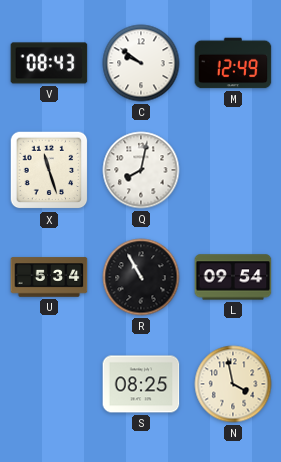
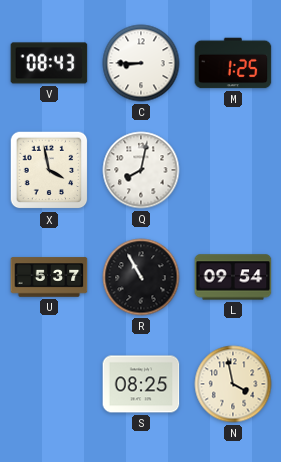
C: 9:51 -> 8:45
M: 12:49 -> 1:25
X: 11:27 -> 3:58
U: 5:34 -> 5:37
